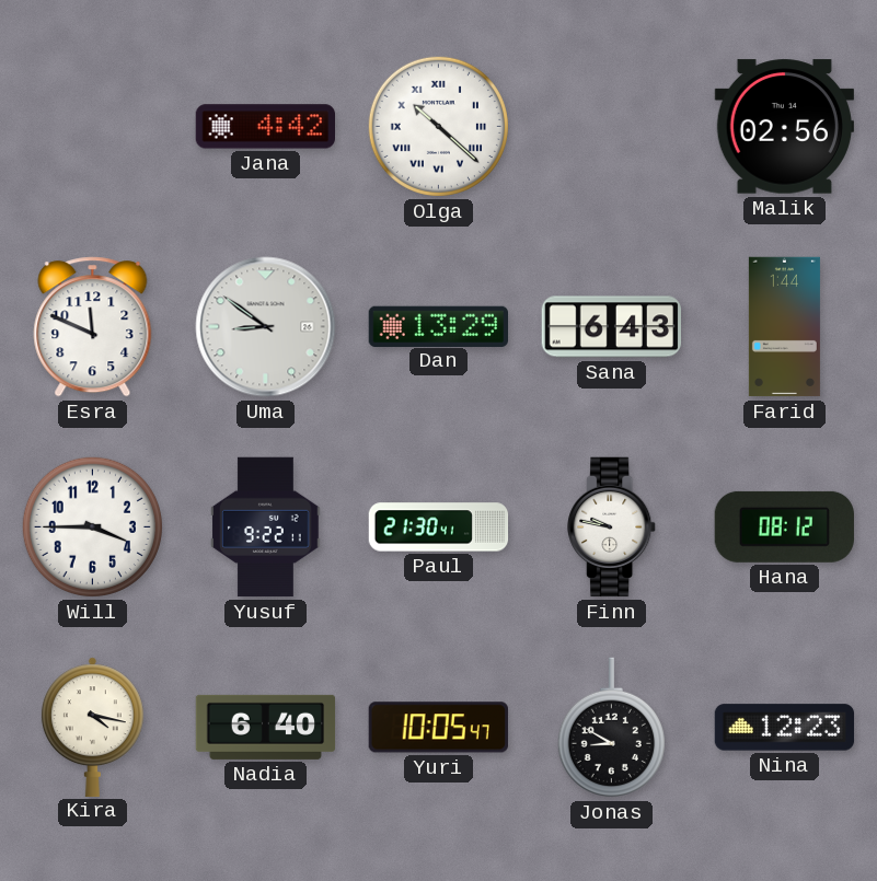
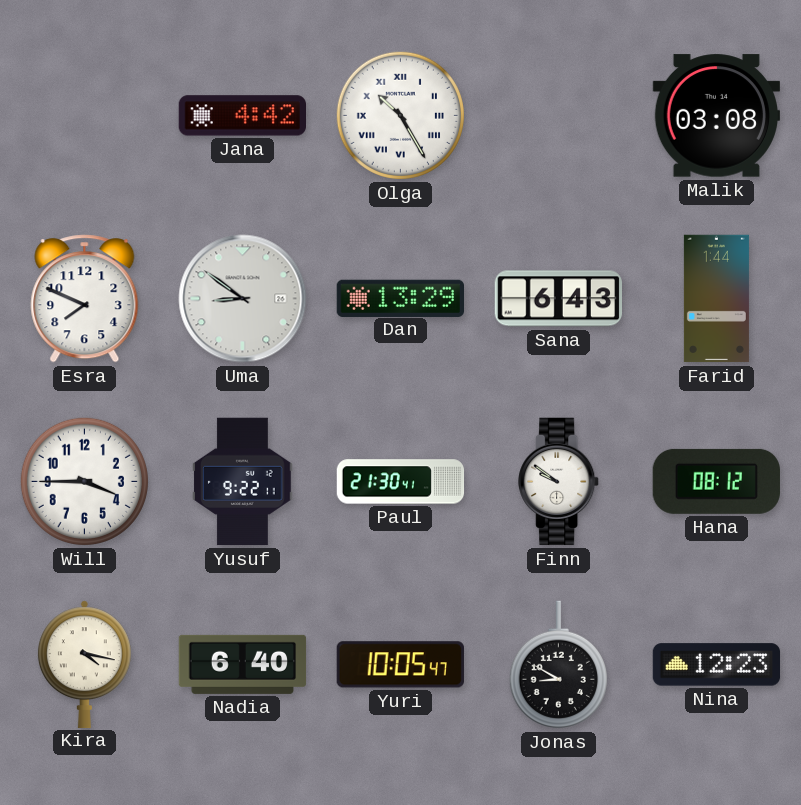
Olga: 10:22 -> 10:25
Malik: 02:56 -> 03:08
Esra: 11:49 -> 7:49
Finn: 9:47 -> 9:51
